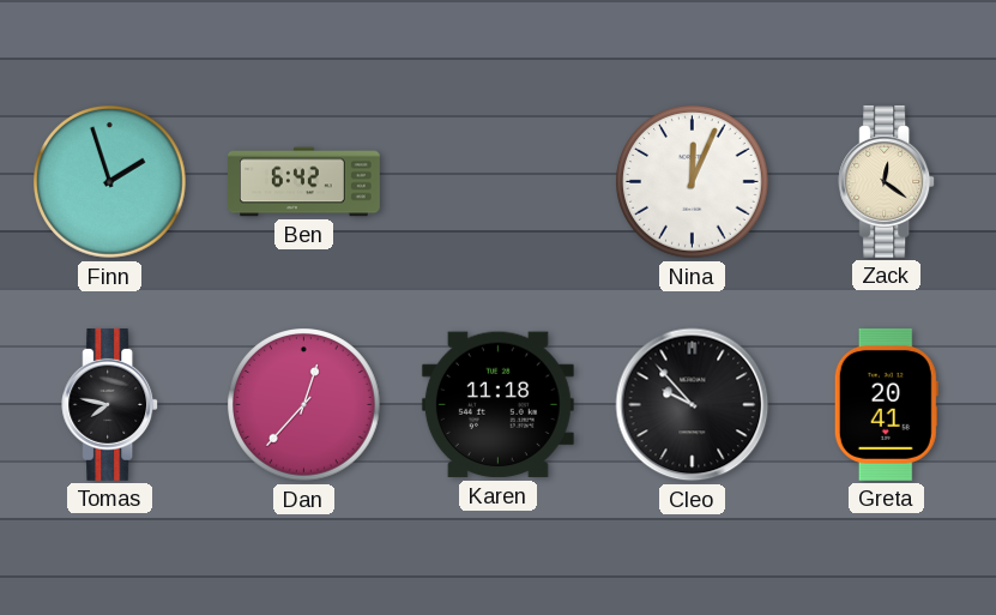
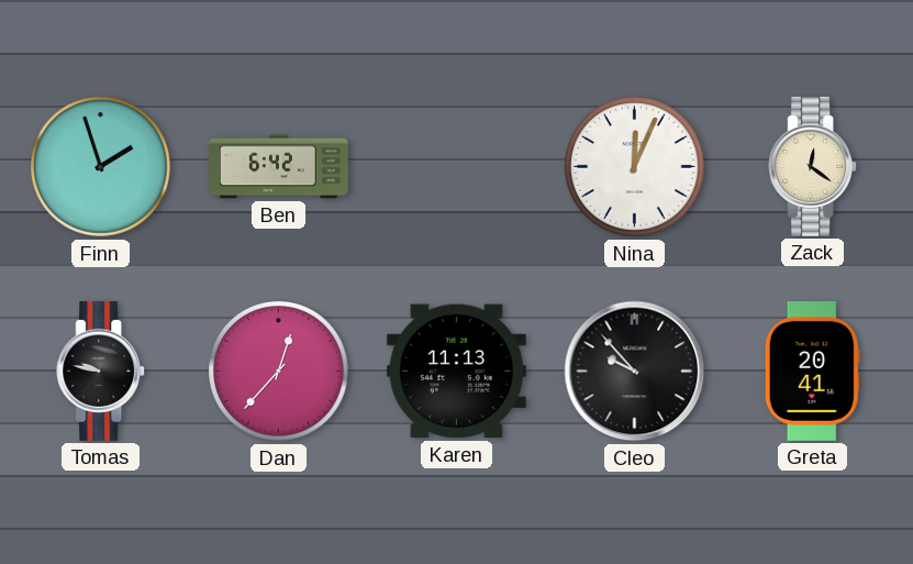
Tomas: 7:47 -> 9:47
Karen: 11:18 -> 11:13
